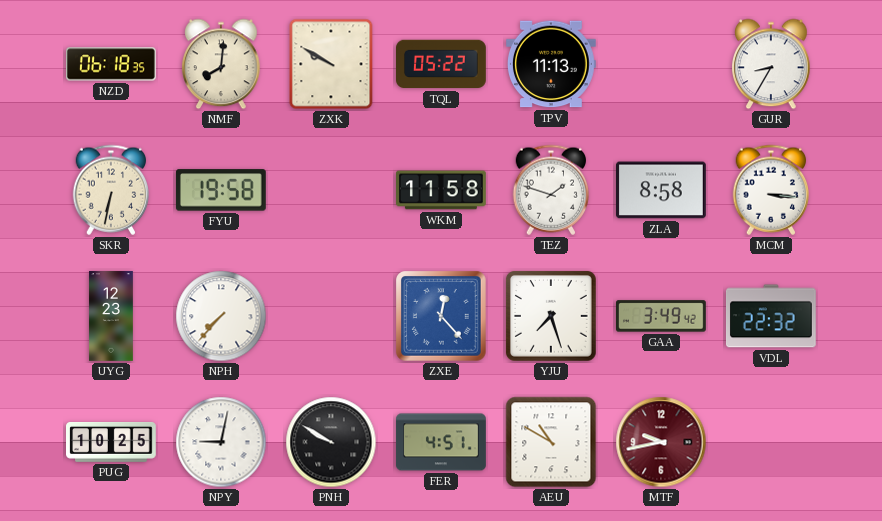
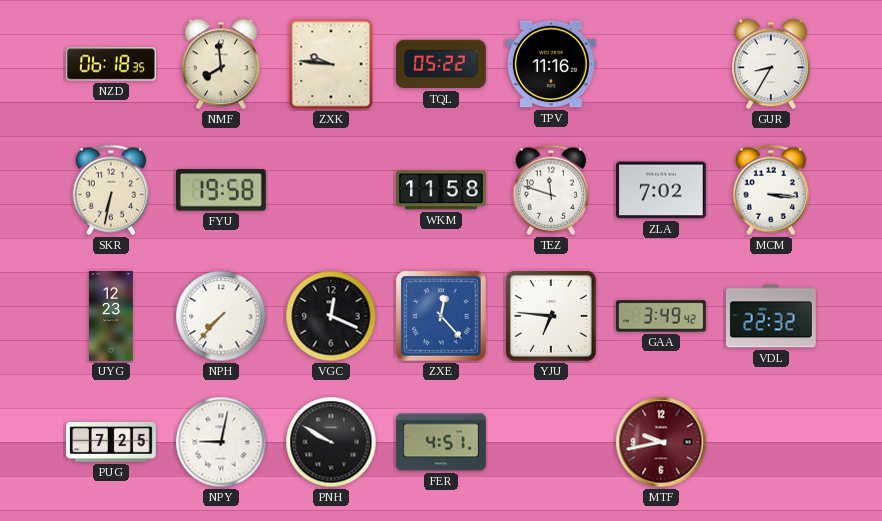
NMF: 8:01 -> 7:59
ZXK: 9:50 -> 9:46
TPV: 11:13 -> 11:16
TEZ: 1:48 -> 11:48
ZLA: 8:58 -> 7:02
VGC: none -> 12:19
YJU: 7:27 -> 6:46
PUG: 10:25 -> 7:25
AEU: 10:50 -> none
